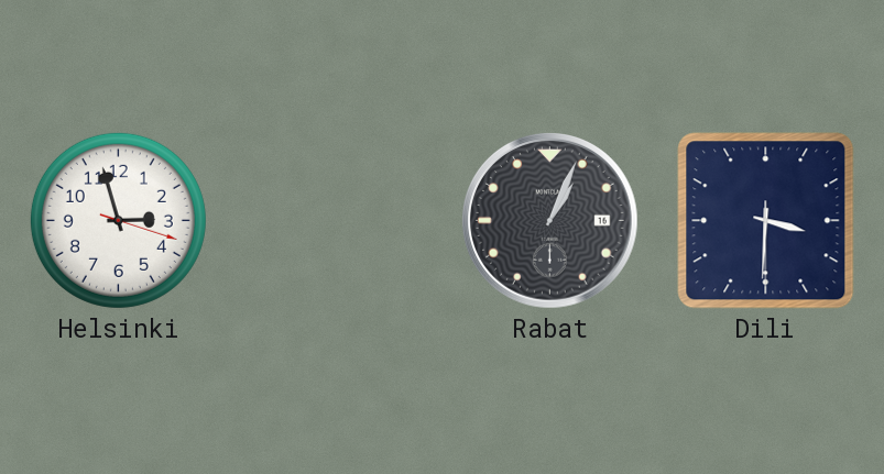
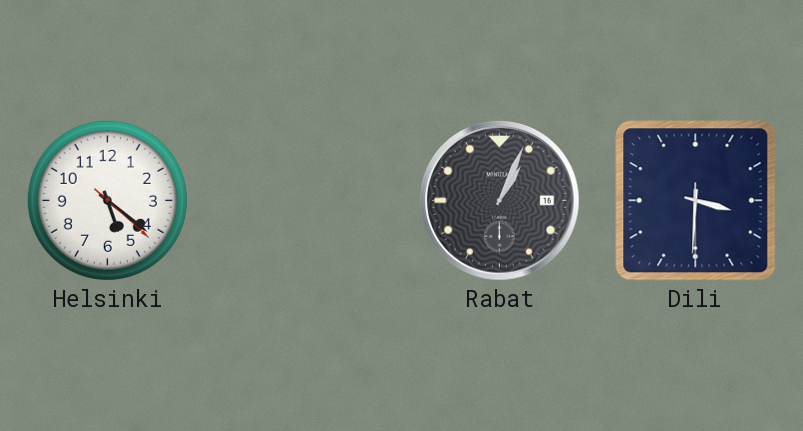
Helsinki: 2:57 -> 5:21
